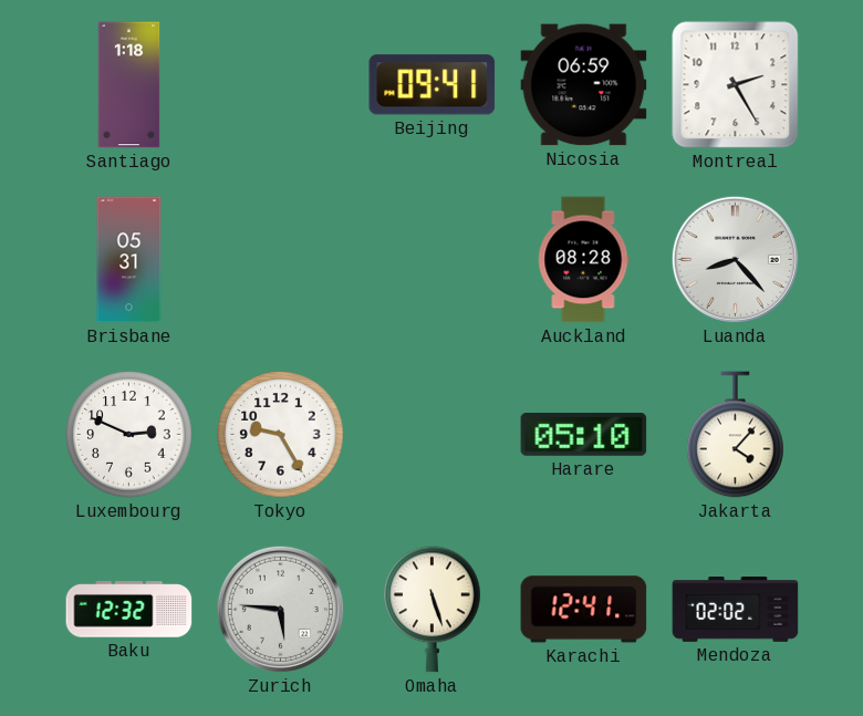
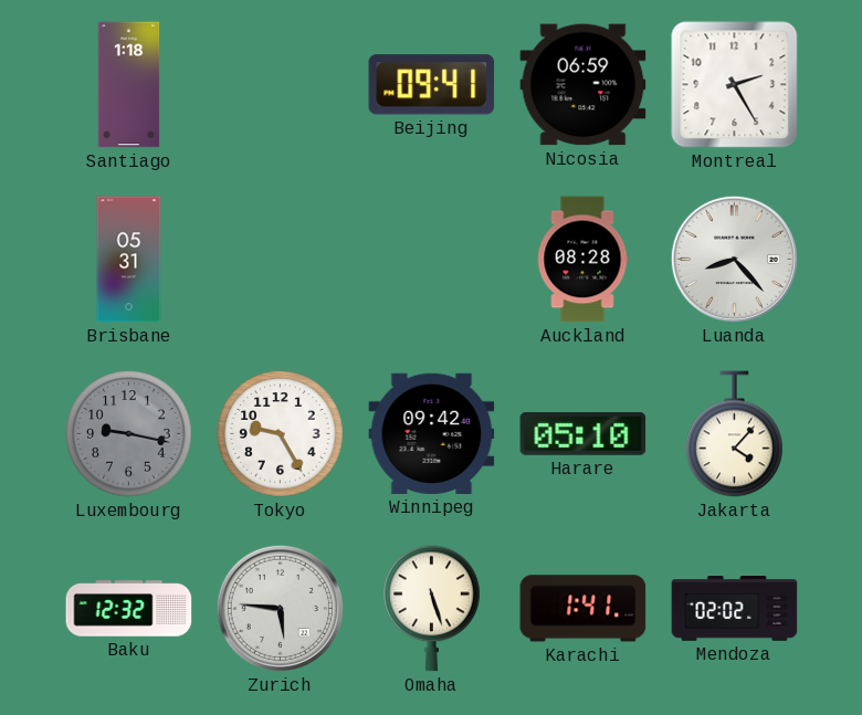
Luxembourg: 2:49 -> 9:17
Luxembourg dial: white -> grey
Winnipeg: none -> 09:42
Karachi: 12:41 -> 1:41
